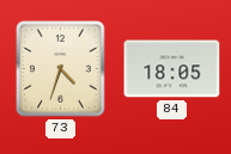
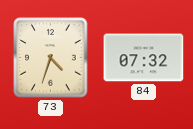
84: 18:05 -> 07:32
